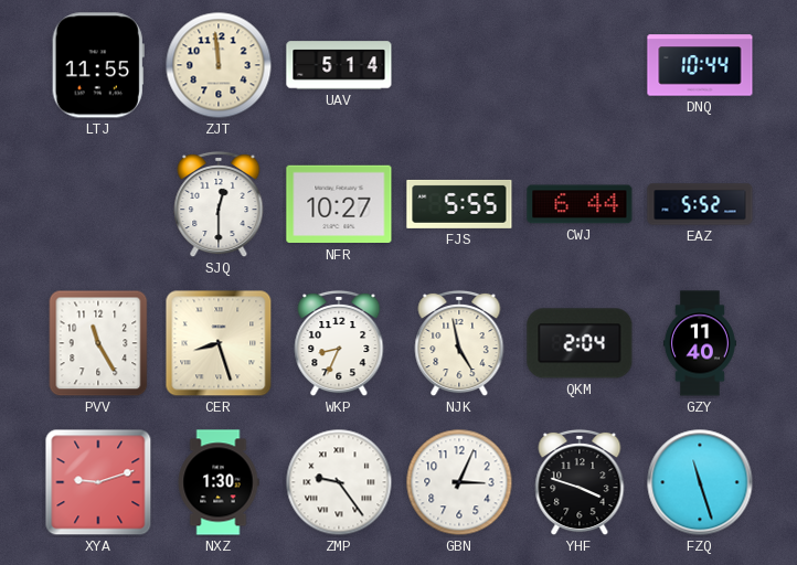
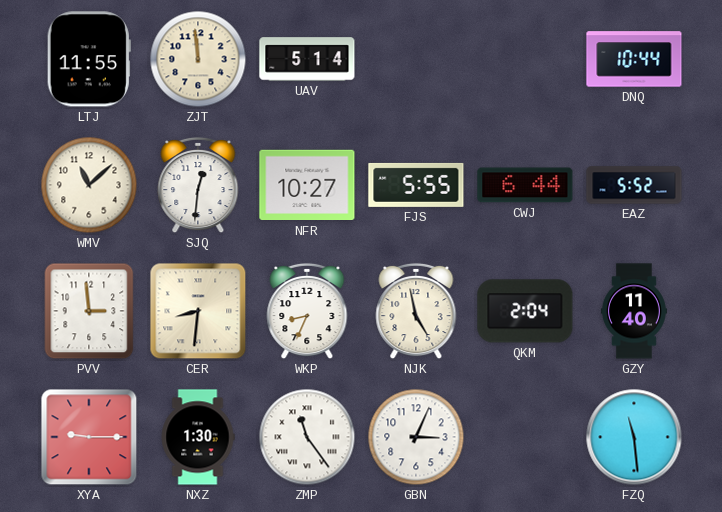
WMV: none -> 11:08
SJQ: 12:30 -> 12:31
PVV: 11:25 -> 2:59
CER: 8:27 -> 8:31
XYA: 9:12 -> 9:15
ZMP: 9:24 -> 11:24
YHF: 3:48 -> none
FZQ: 11:27 -> 11:29
